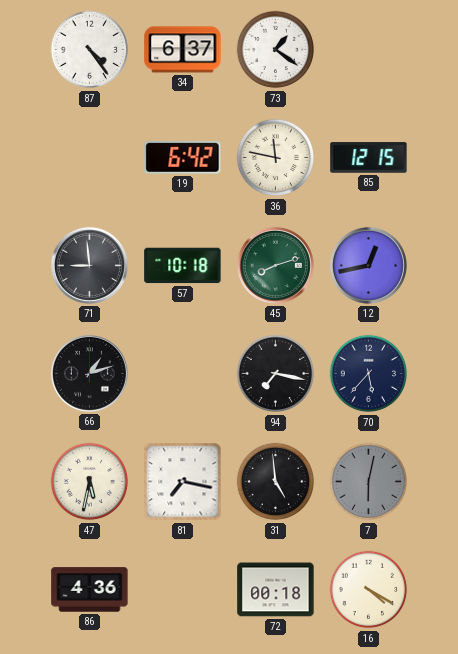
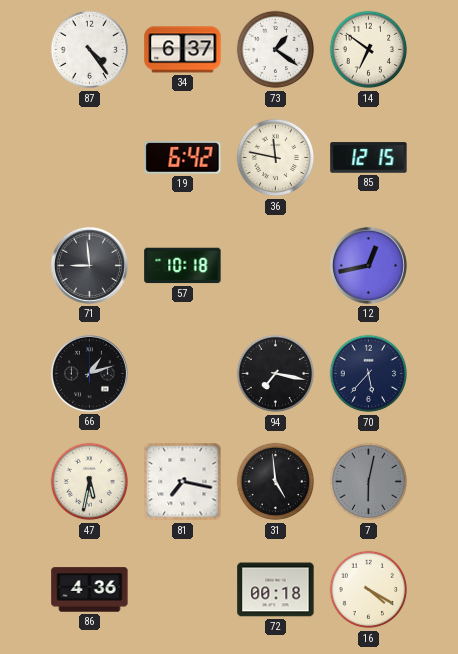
14: none -> 6:51
45: 8:12 -> none
